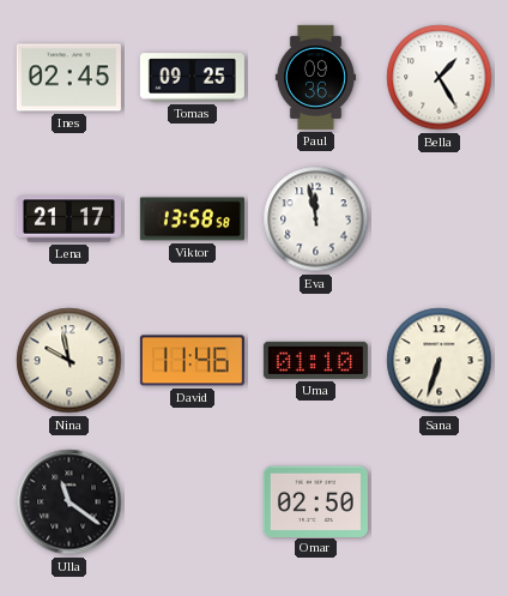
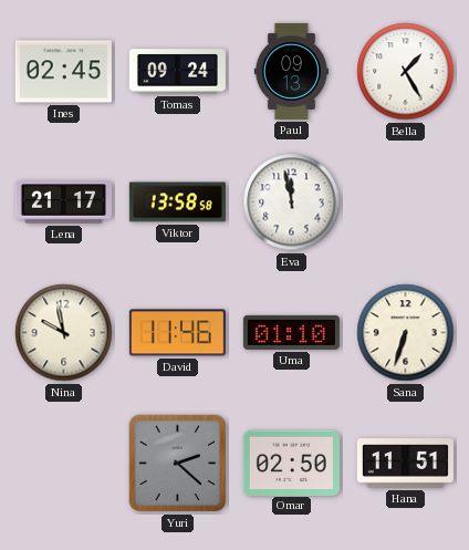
Tomas: 09:25 -> 09:24
Paul: 09:36 -> 09:13
Ulla: 11:21 -> none
Yuri: none -> 2:22
Hana: none -> 11:51
